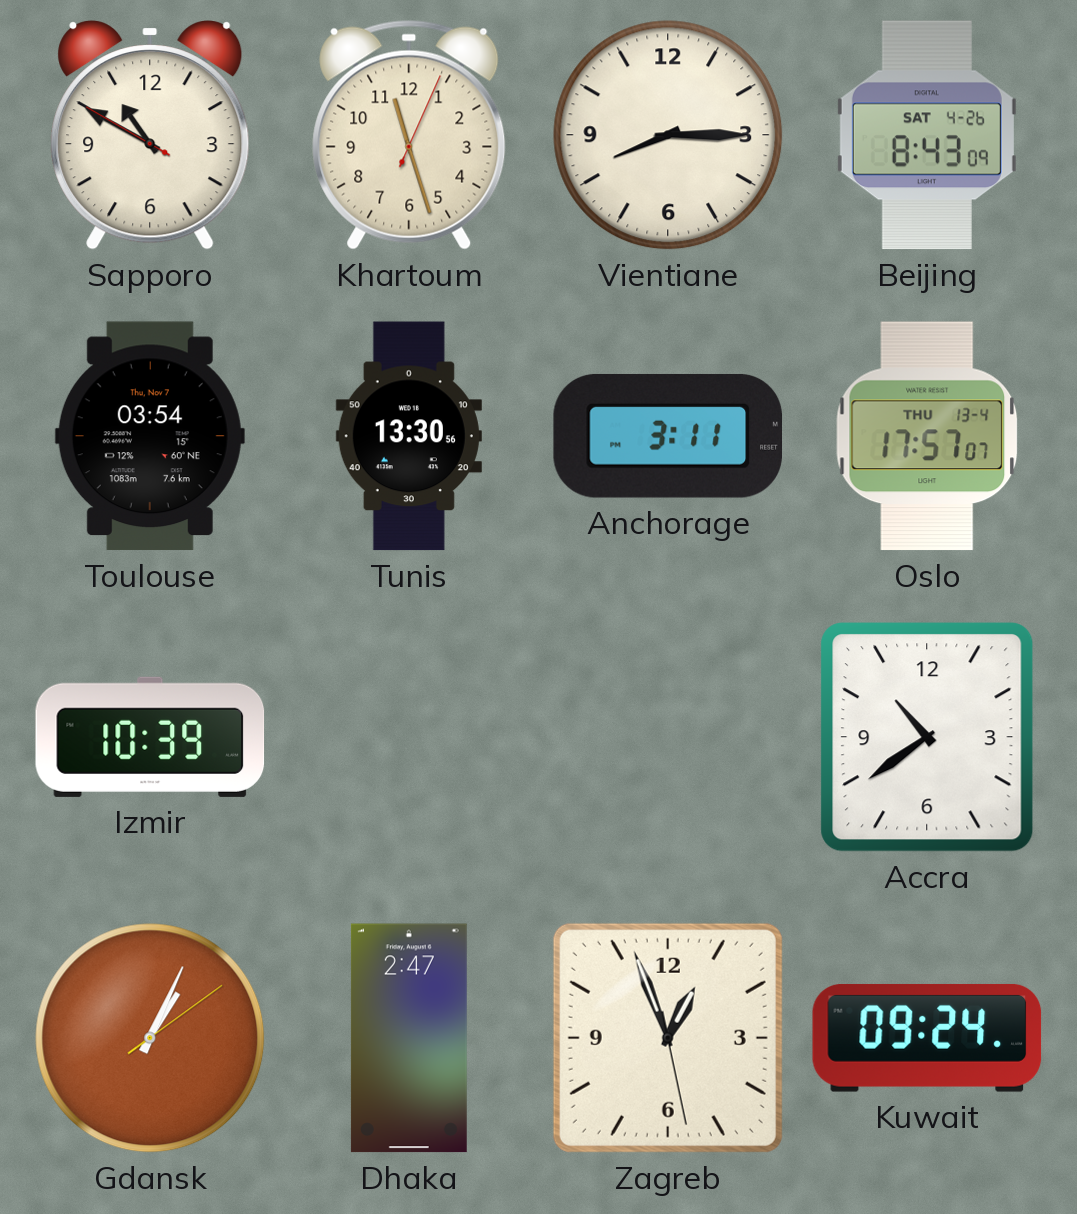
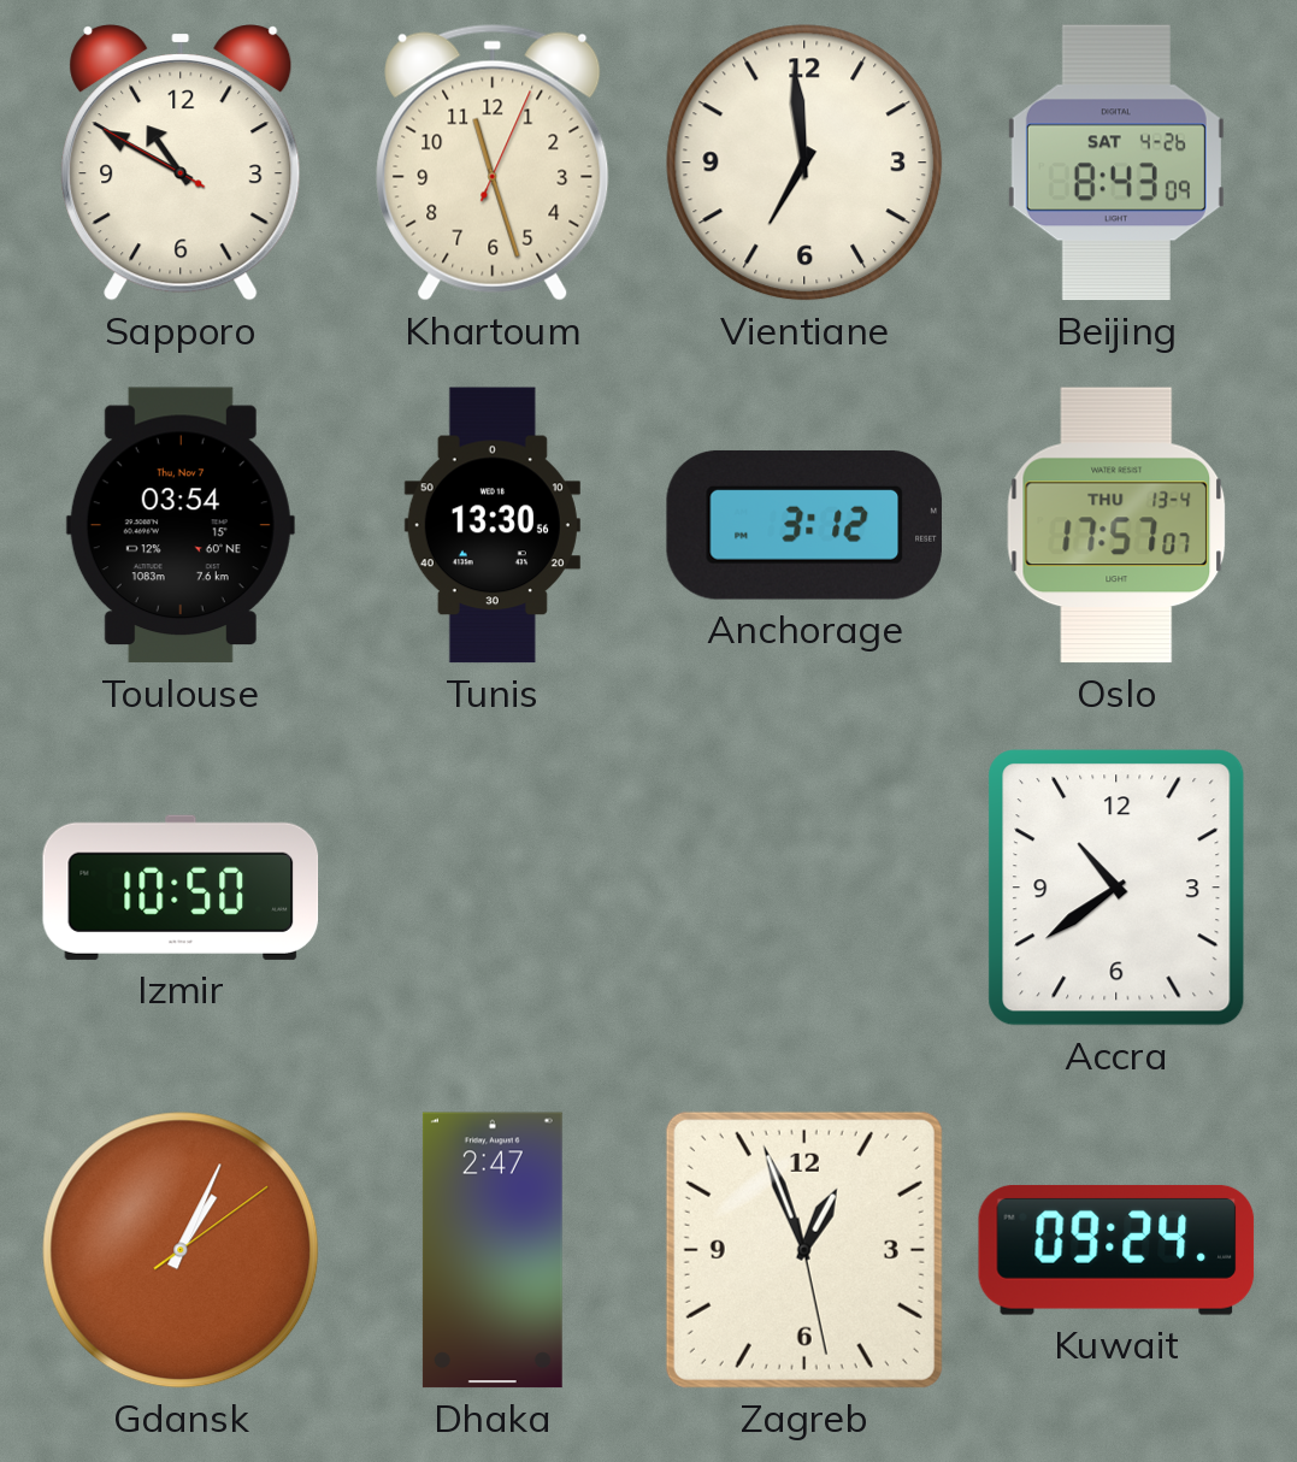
Vientiane: 8:15 -> 6:59
Anchorage: 3:11 -> 3:12
Izmir: 10:39 -> 10:50
